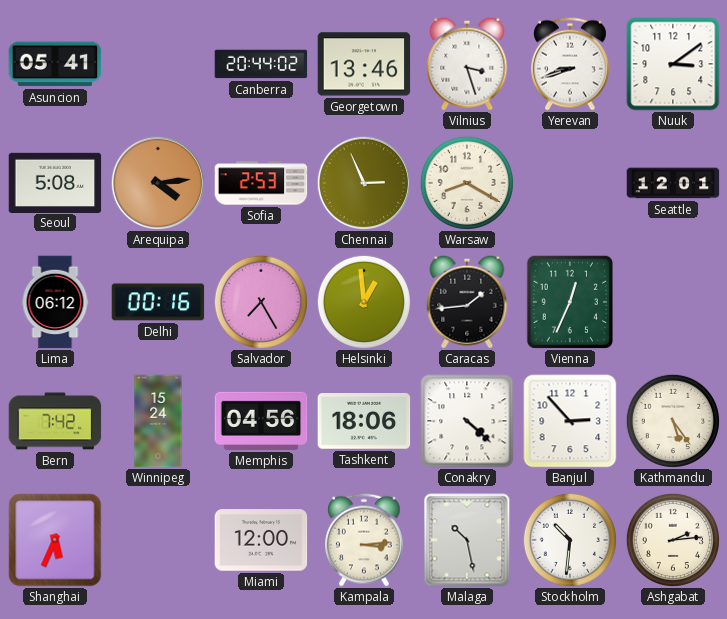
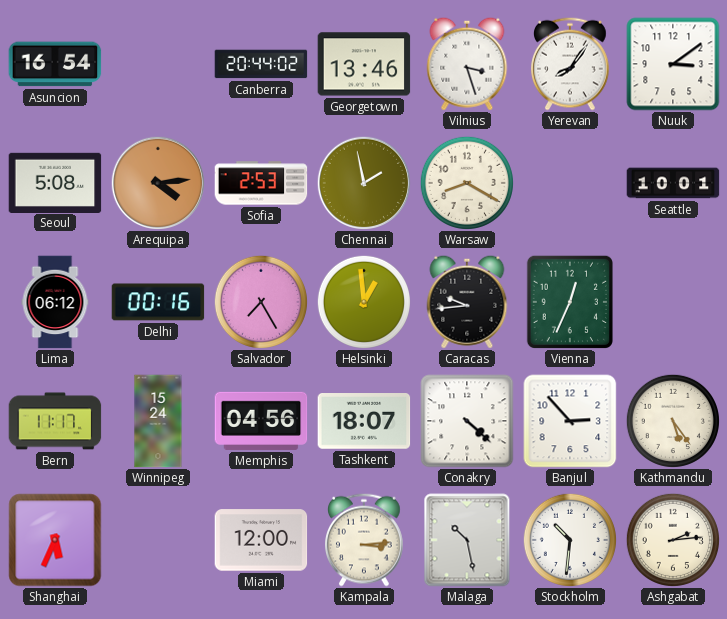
Asuncion: 05:41 -> 16:54
Yerevan: 8:42 -> 8:06
Chennai: 2:56 -> 1:58
Seattle: 12:01 -> 10:01
Caracas: 1:44 -> 9:44
Bern: 7:42 -> 11:17
Tashkent: 18:06 -> 18:07
